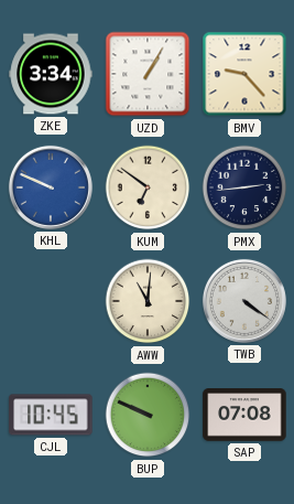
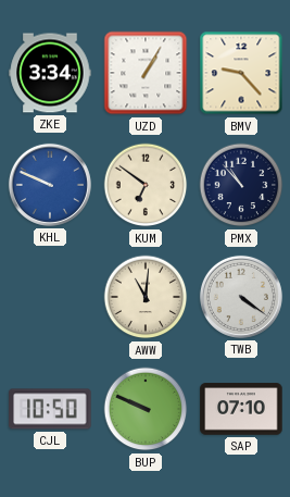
PMX: 2:44 -> 10:53
CJL: 10:45 -> 10:50
SAP: 07:08 -> 07:10
